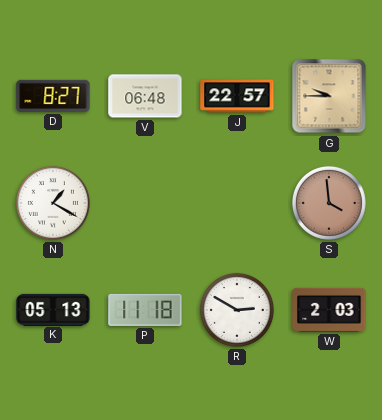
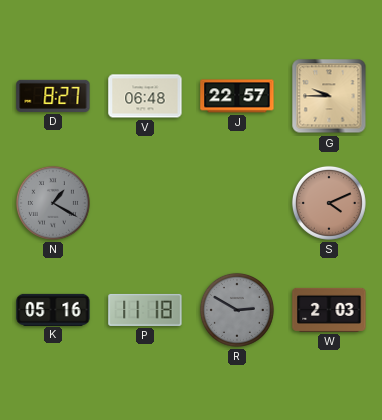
N dial: white -> grey
S: 3:59 -> 4:11
K: 05:13 -> 05:16
R dial: white -> grey
